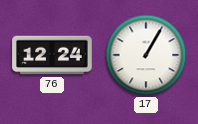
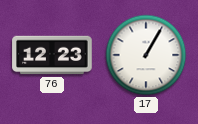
76: 12:24 -> 12:23
